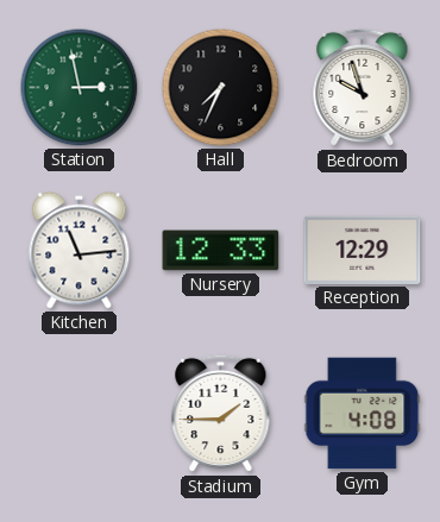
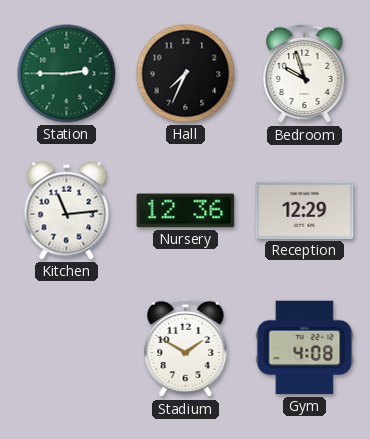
Station: 2:58 -> 2:45
Nursery: 12:33 -> 12:36
Stadium: 1:45 -> 1:50
